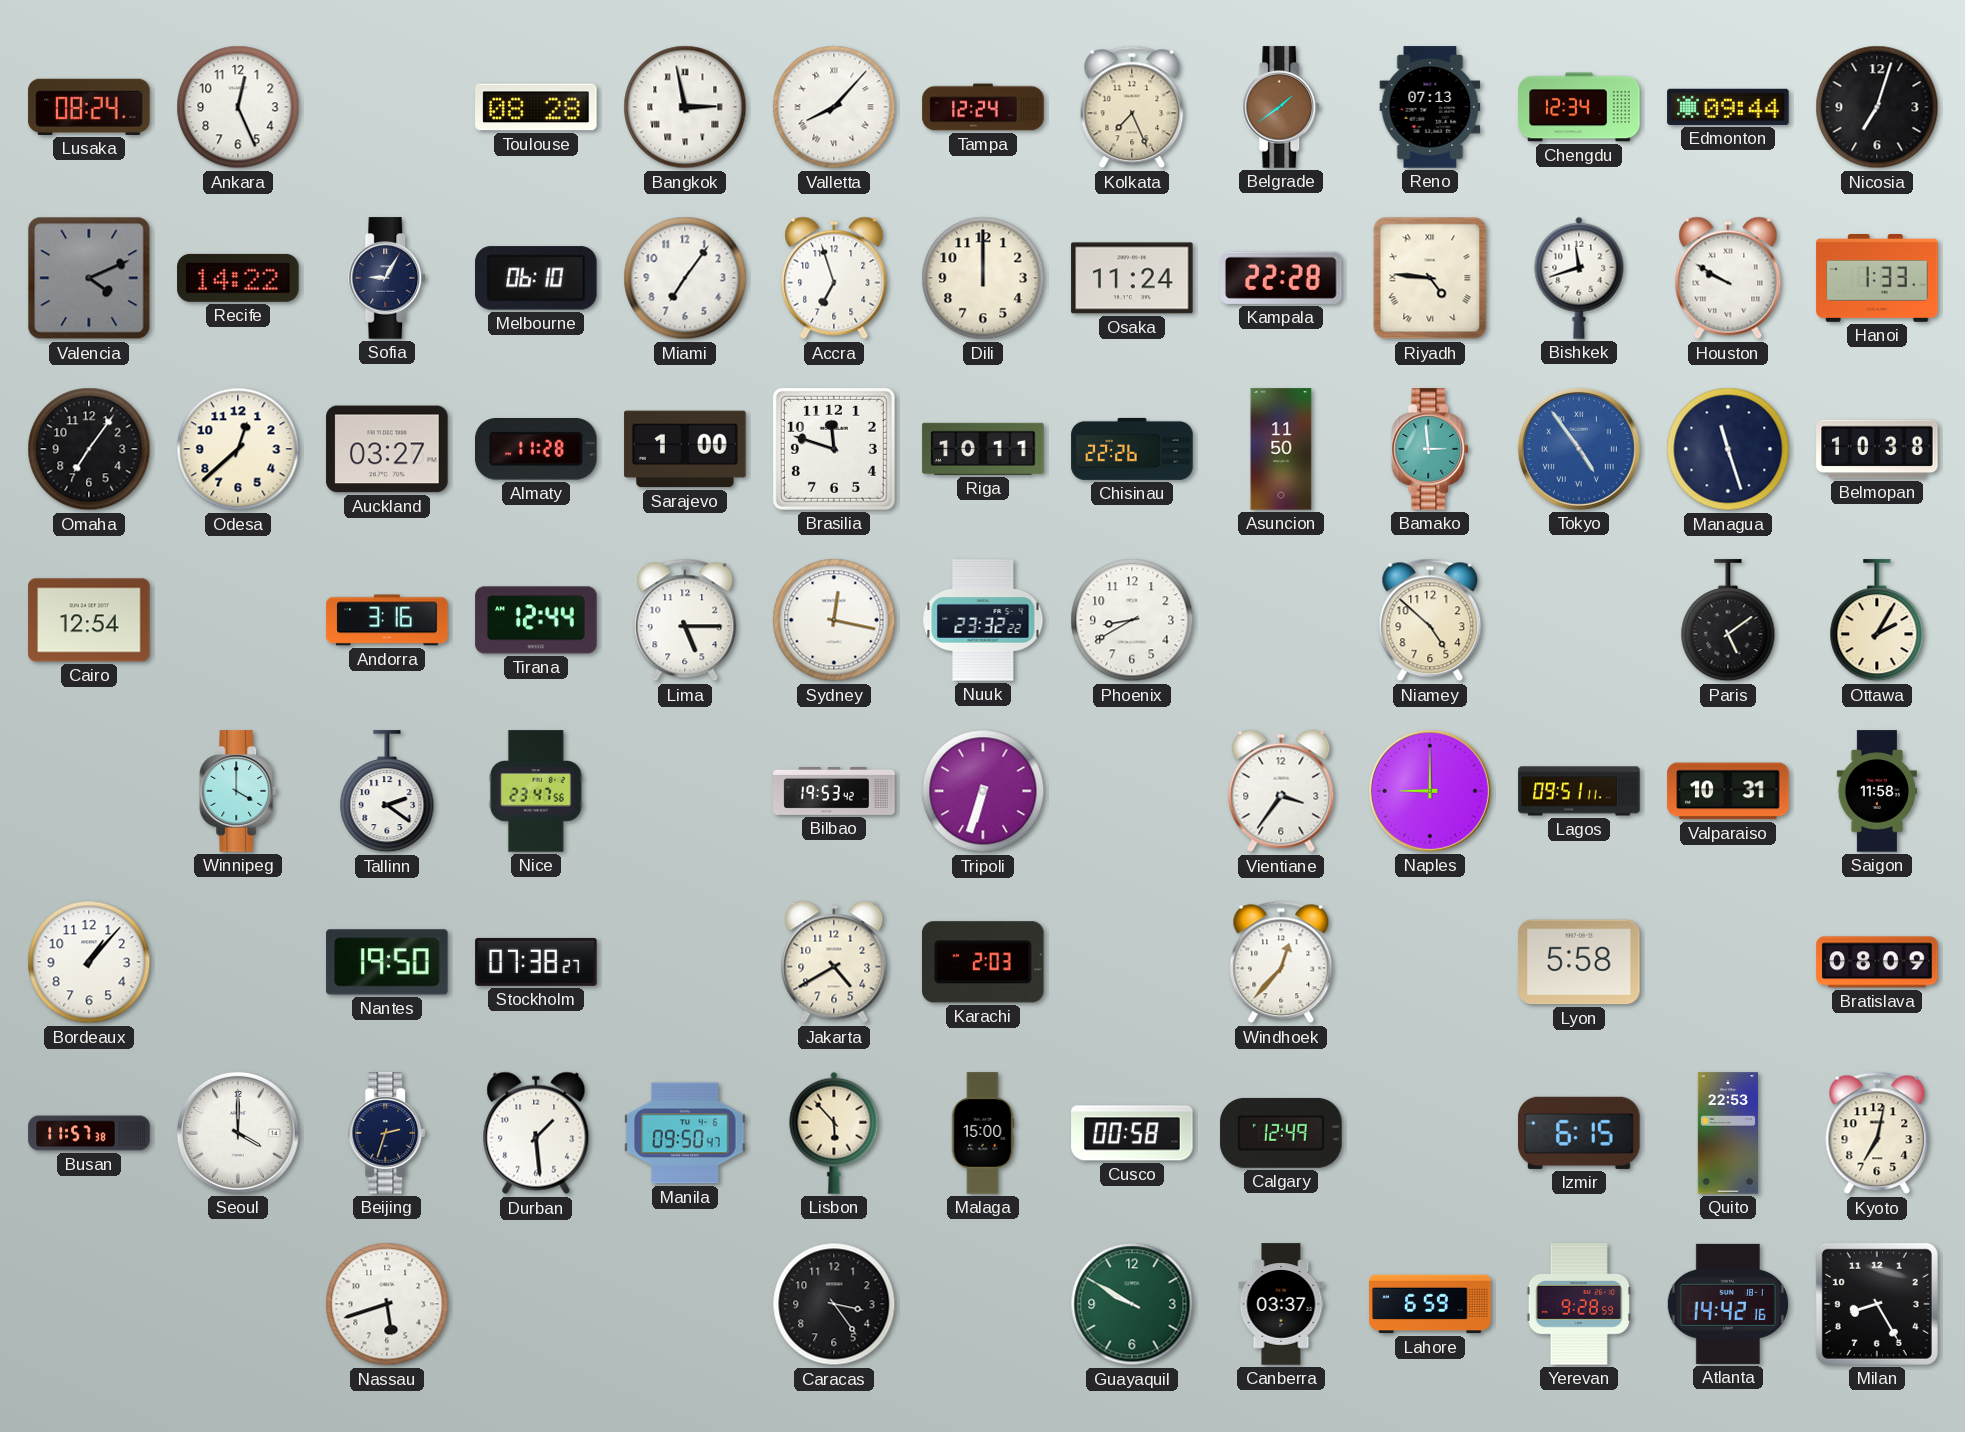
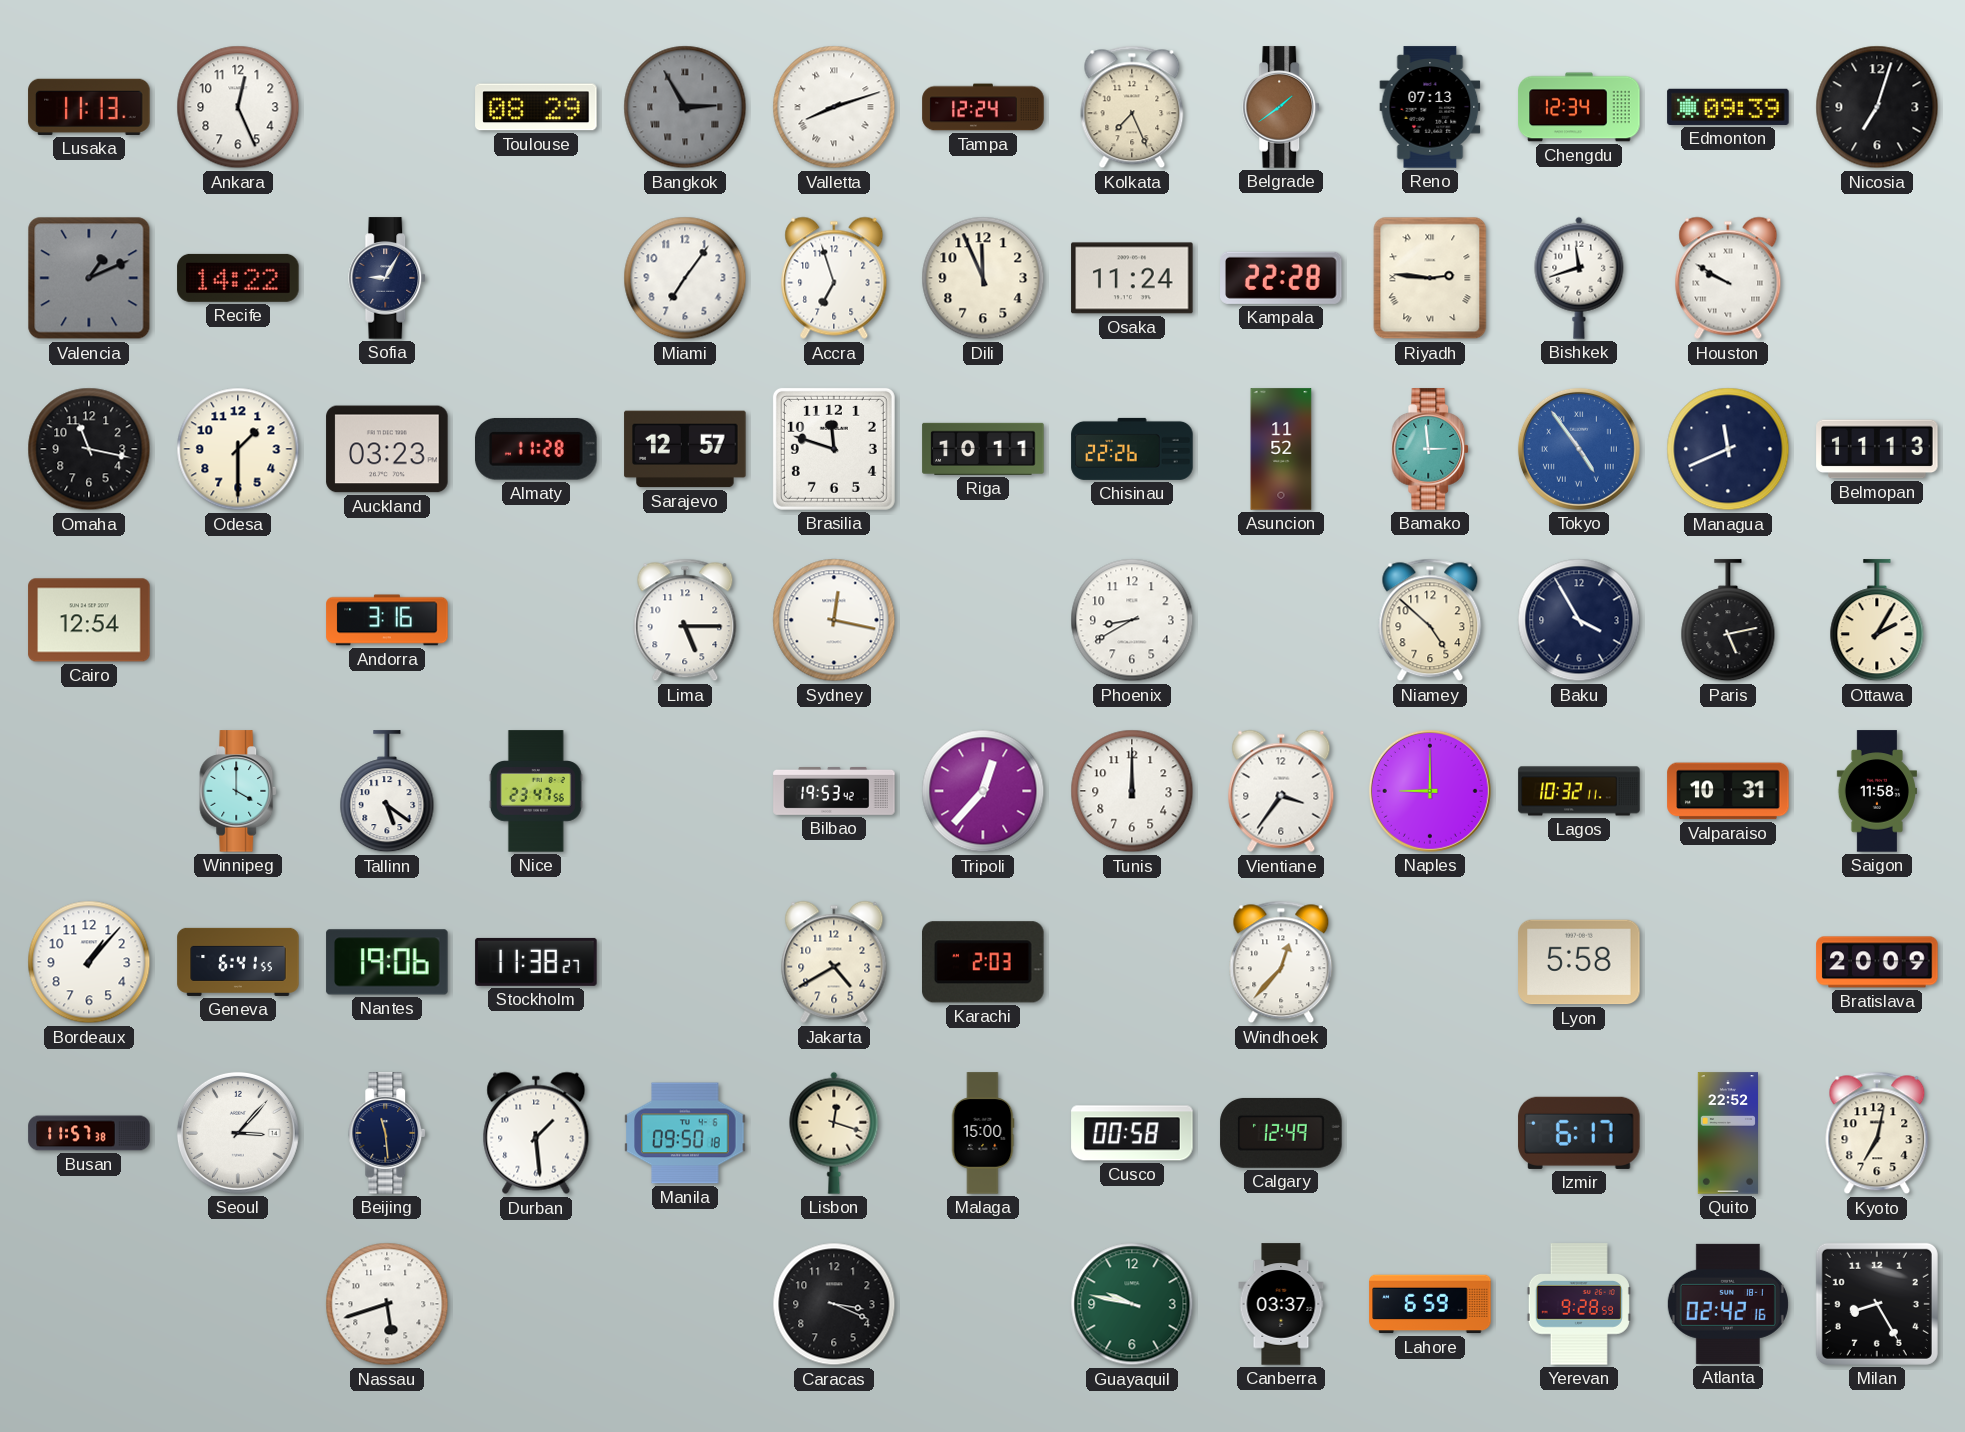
Lusaka: 08:24 -> 11:13
Toulouse: 08:28 -> 08:29
Bangkok: 2:58 -> 2:55
Bangkok dial: white -> grey
Valletta: 8:07 -> 8:12
Edmonton: 09:44 -> 09:39
Valencia: 4:11 -> 1:11
Melbourne: 06:10 -> none
Dili: 12:00 -> 11:56
Riyadh: 4:46 -> 2:46
Hanoi: 1:33 -> none
Omaha: 7:06 -> 11:17
Odesa: 12:38 -> 1:30
Auckland: 03:27 -> 03:23
Sarajevo: 1:00 -> 12:57
Asuncion: 11:50 -> 11:52
Managua: 11:27 -> 11:41
Belmopan: 10:38 -> 11:13
Tirana: 12:44 -> none
Nuuk: 23:32 -> none
Baku: none -> 3:55
Paris: 5:09 -> 5:13
Tallinn: 2:21 -> 5:21
Tripoli: 6:33 -> 12:37
Tunis: none -> 12:00
Lagos: 09:51 -> 10:32
Geneva: none -> 6:41
Nantes: 19:50 -> 19:06
Stockholm: 07:38 -> 11:38
Bratislava: 08:09 -> 20:09
Seoul: 4:00 -> 3:07
Beijing: 2:33 -> 11:29
Manila: 09:50:47 -> 09:50:18
Lisbon: 5:53 -> 12:18
Izmir: 6:15 -> 6:17
Quito: 22:53 -> 22:52
Caracas: 3:24 -> 3:19
Guayaquil: 9:50 -> 9:47
Atlanta: 14:42 -> 02:42
